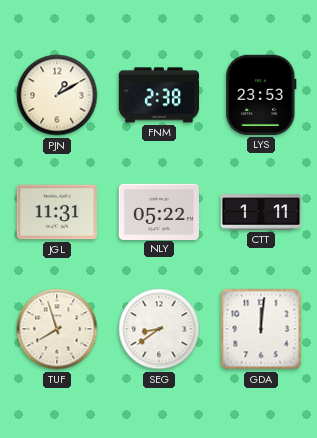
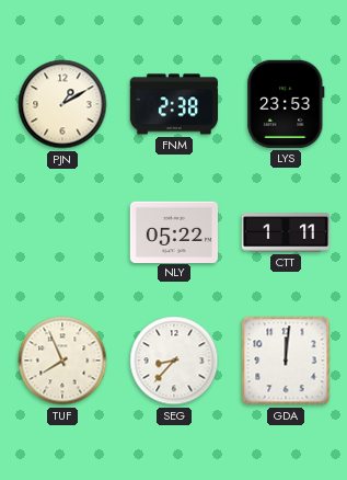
JGL: 11:31 -> none
TUF: 7:57 -> 7:56
SEG: 8:39 -> 8:37
